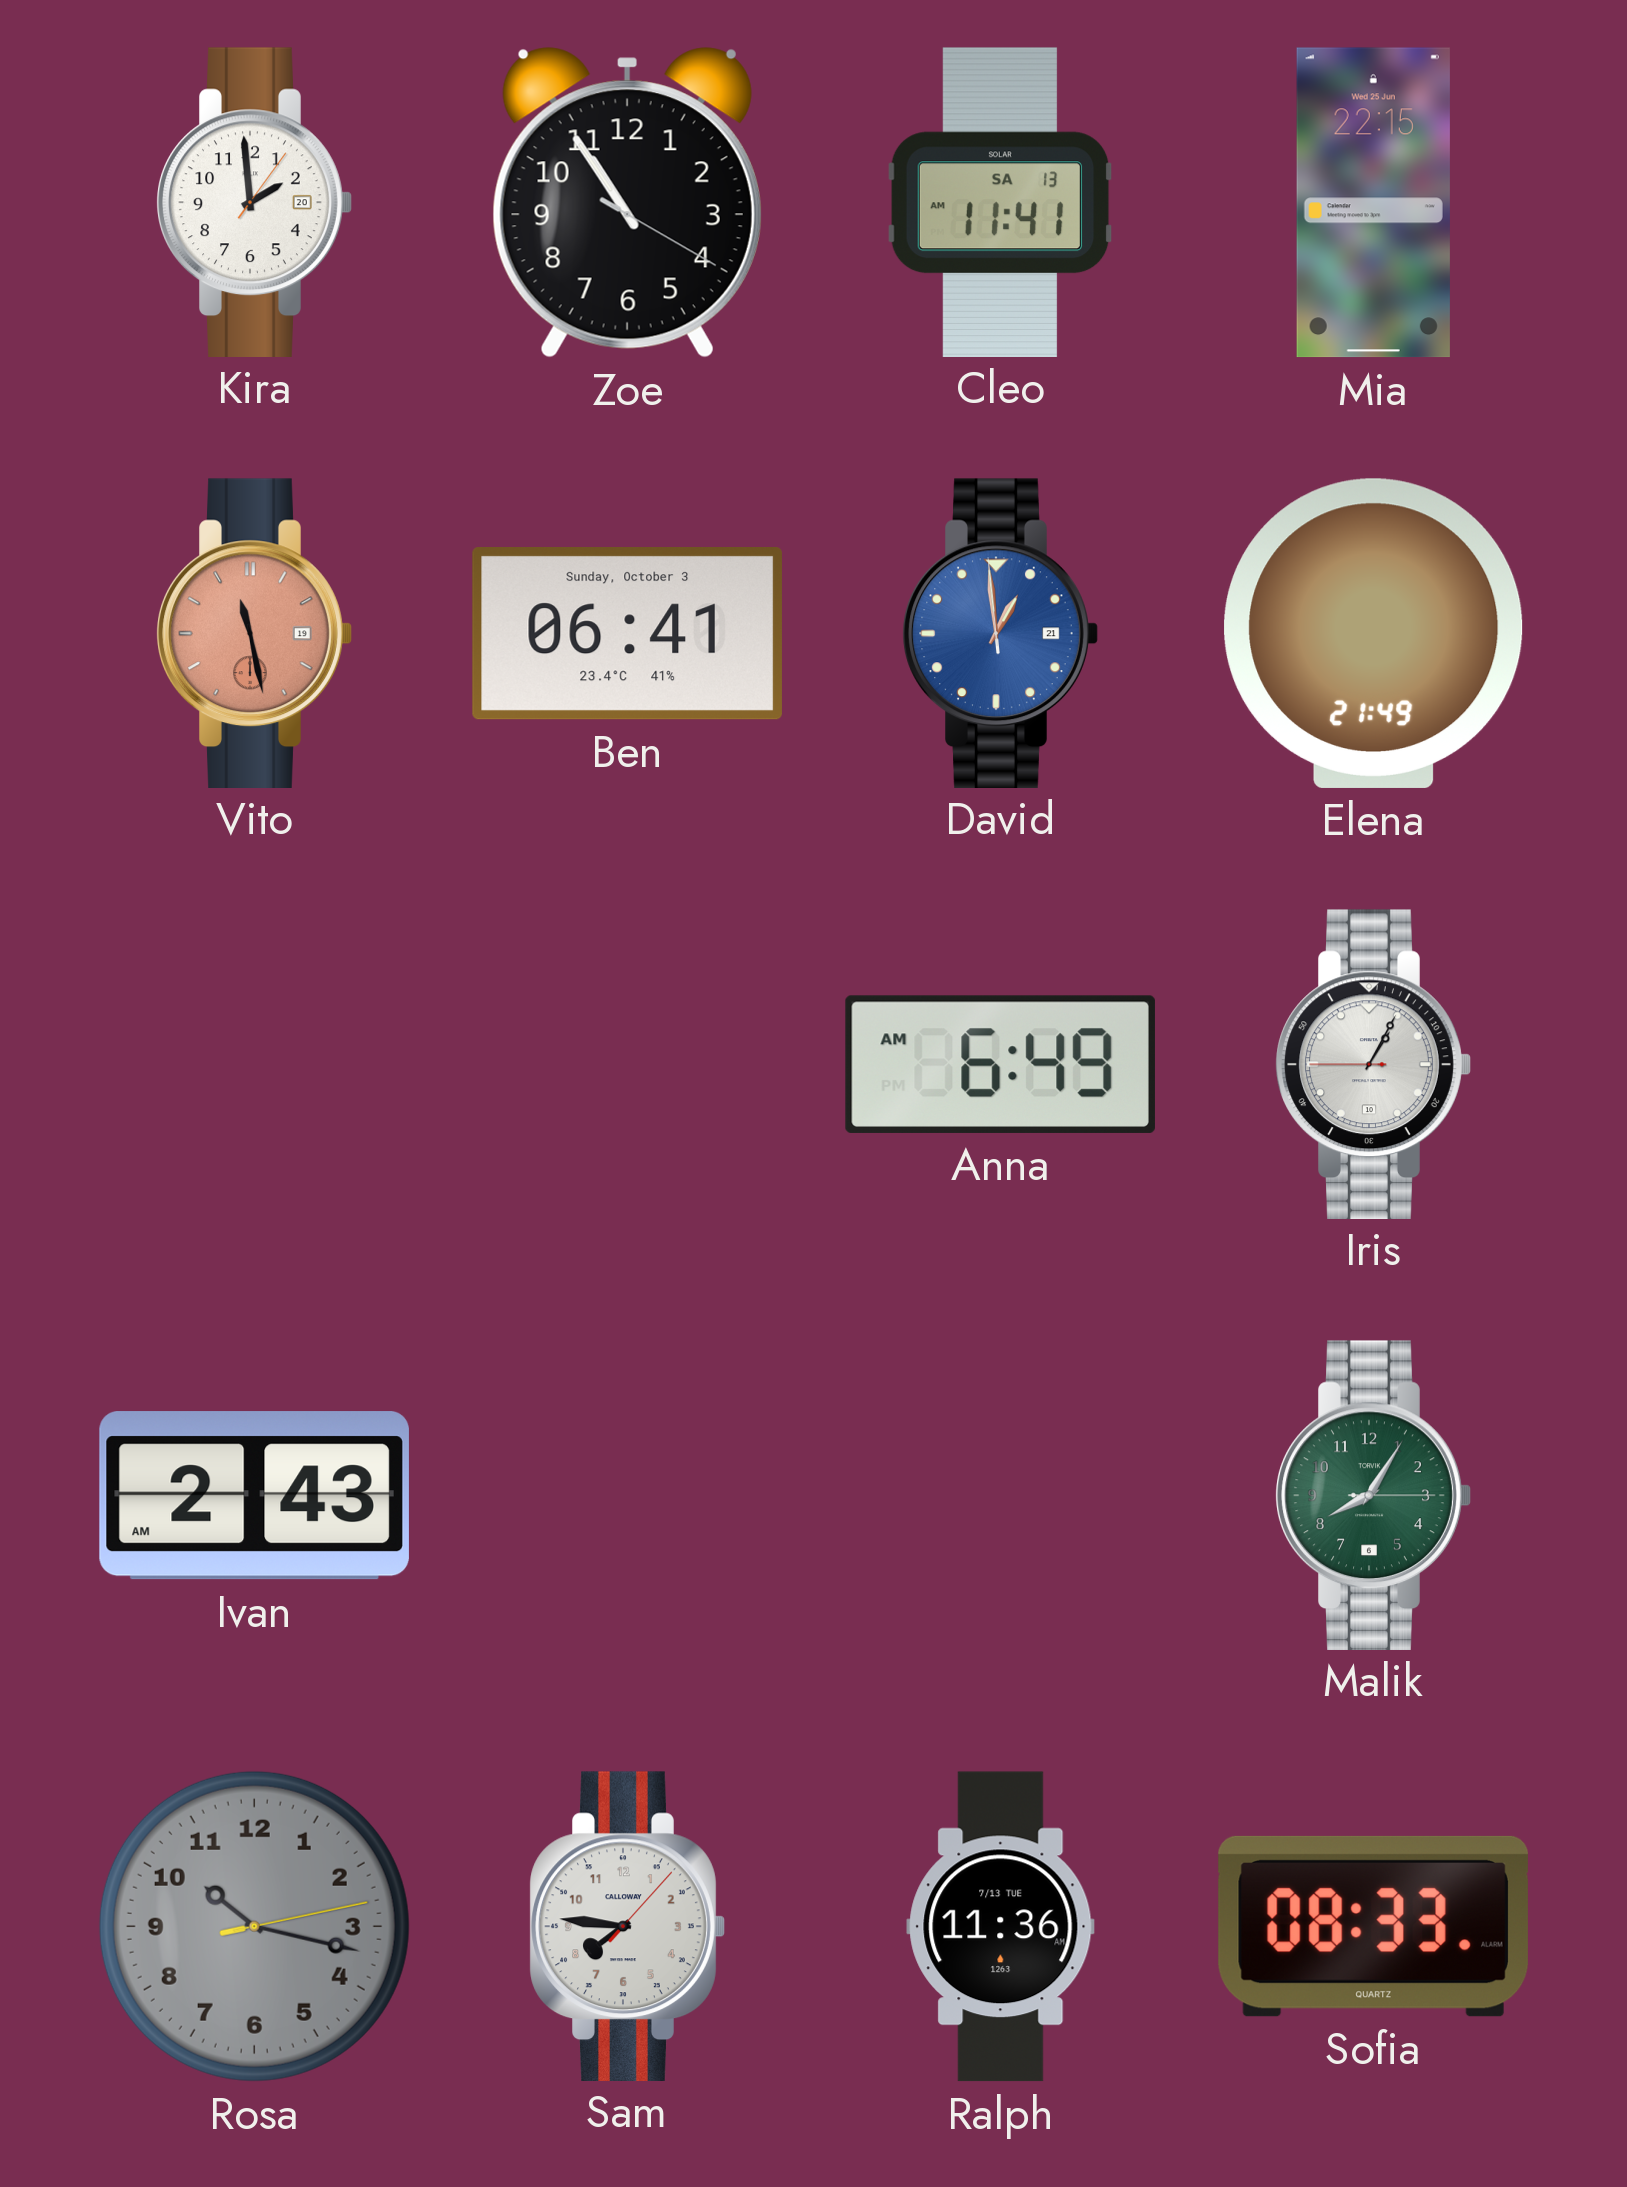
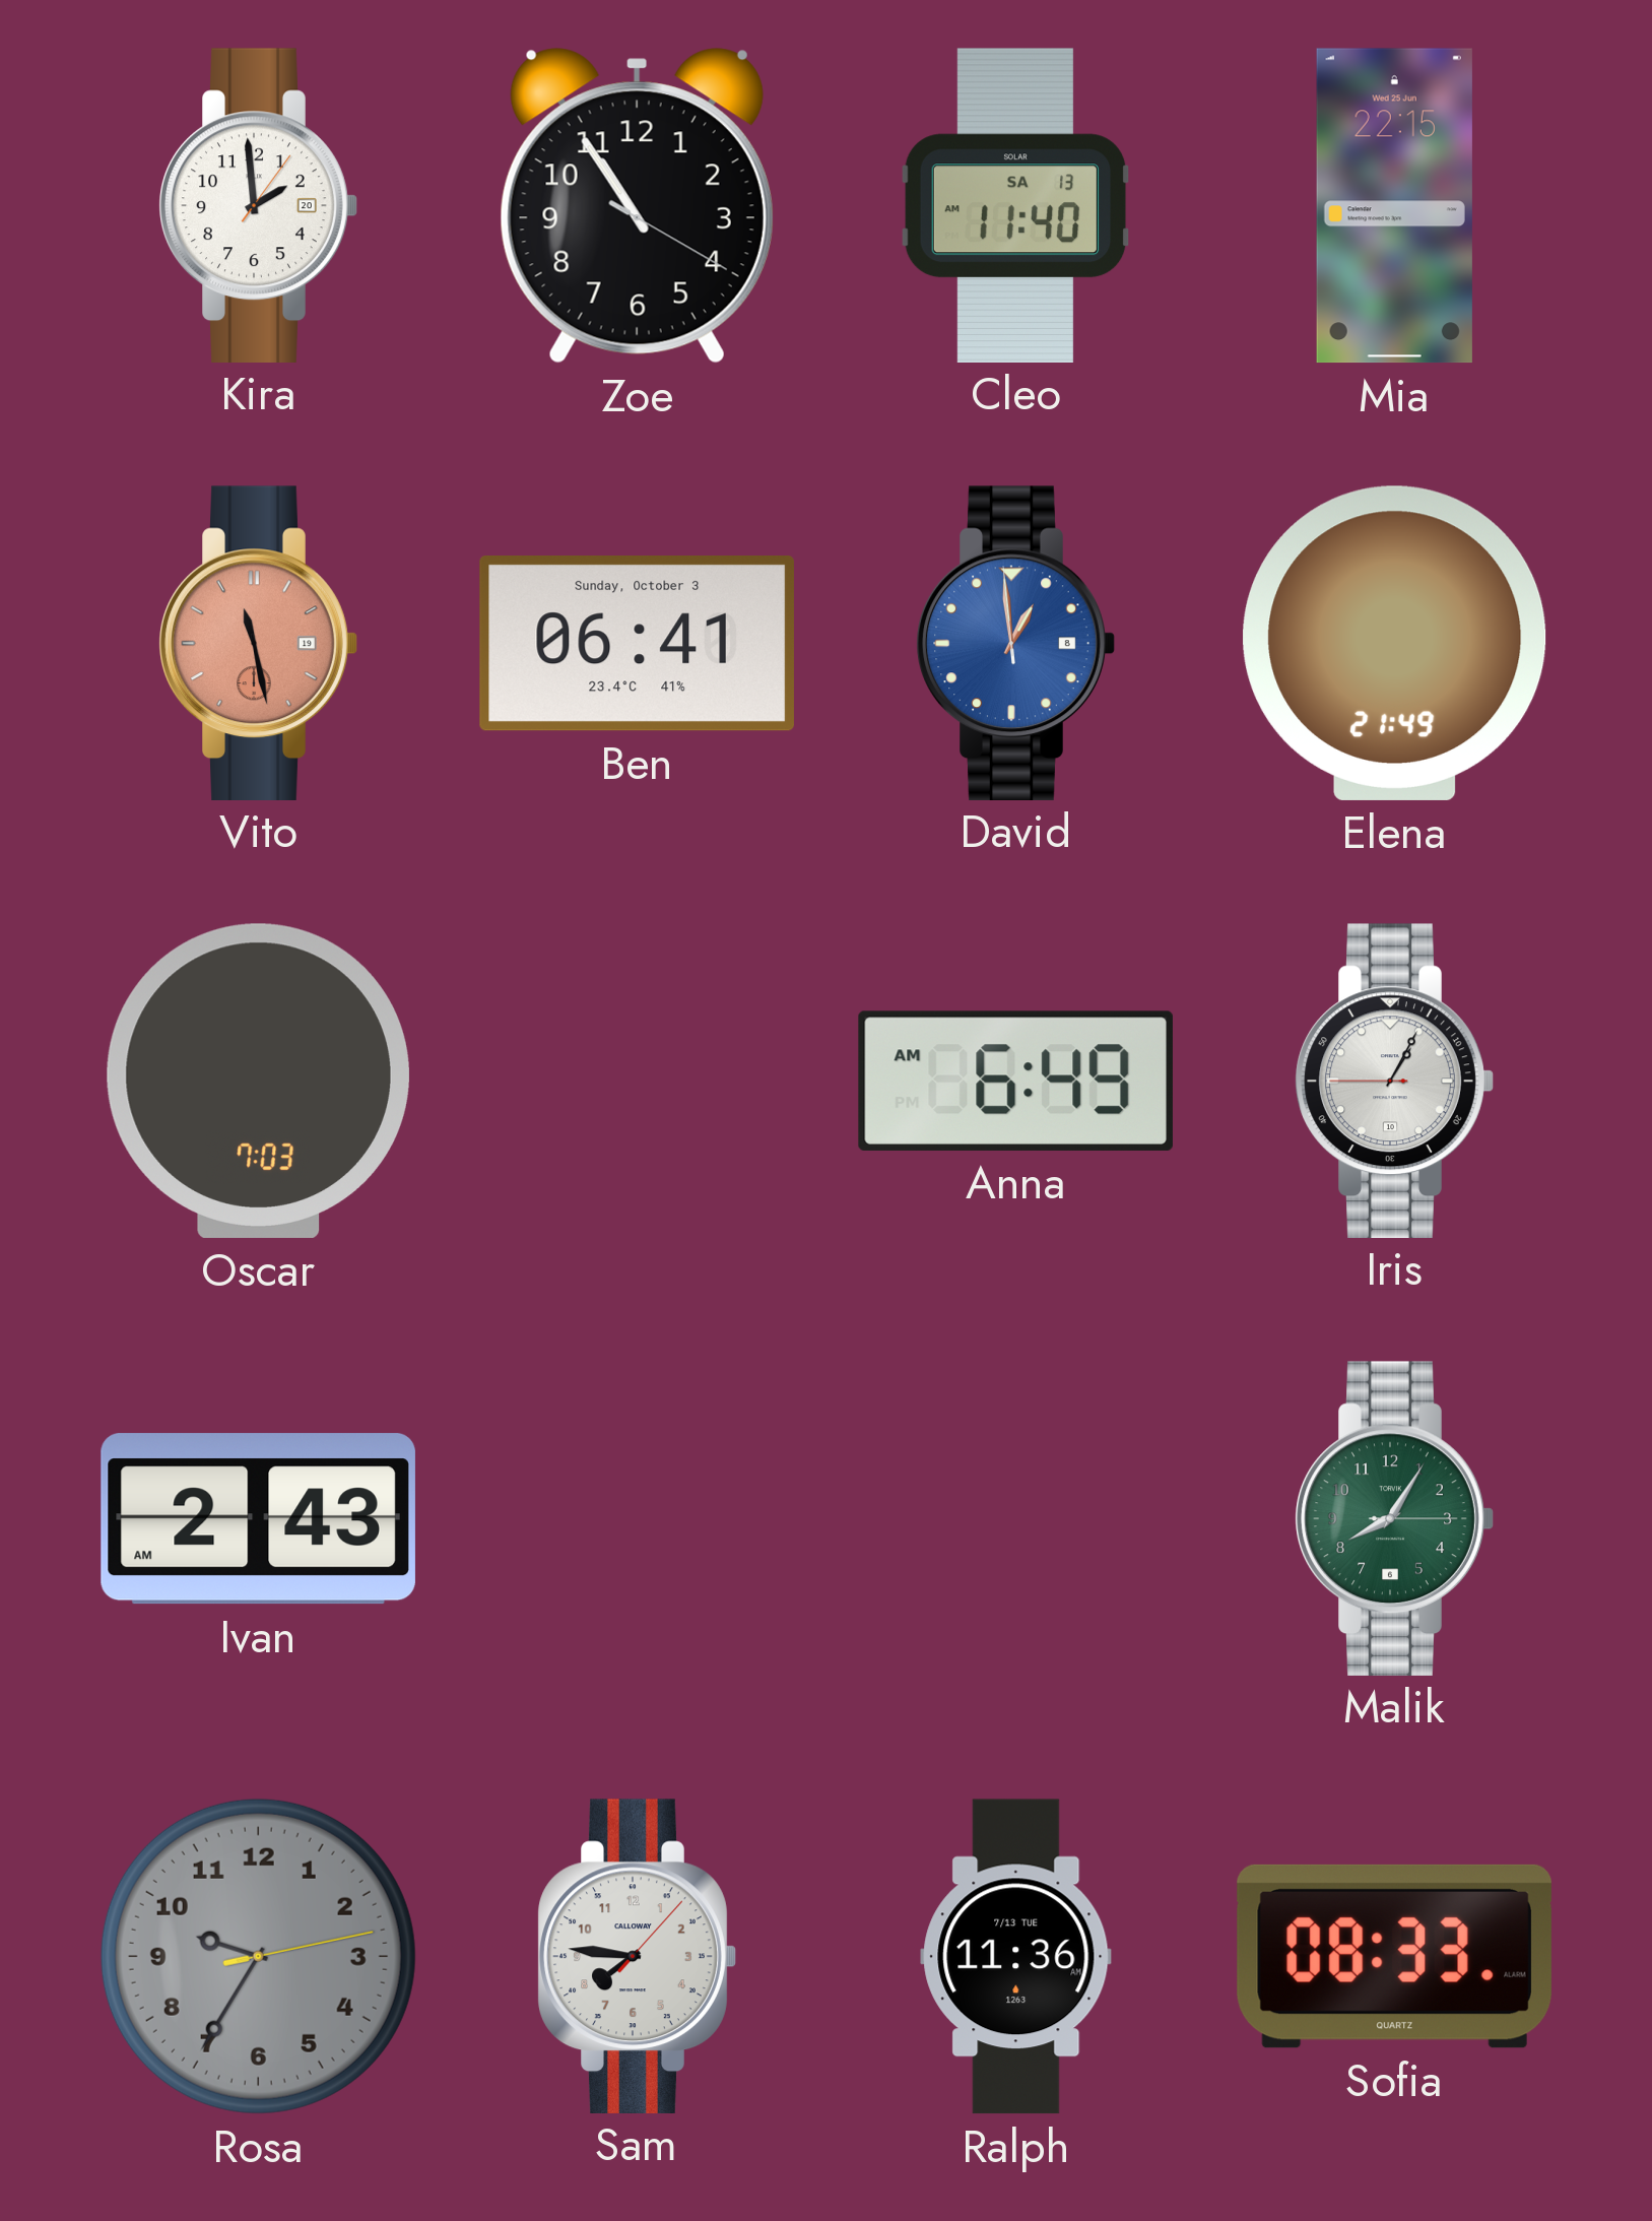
Cleo: 11:41 -> 11:40
David date: 21 -> 8
Oscar: none -> 7:03
Rosa: 10:17 -> 9:35
